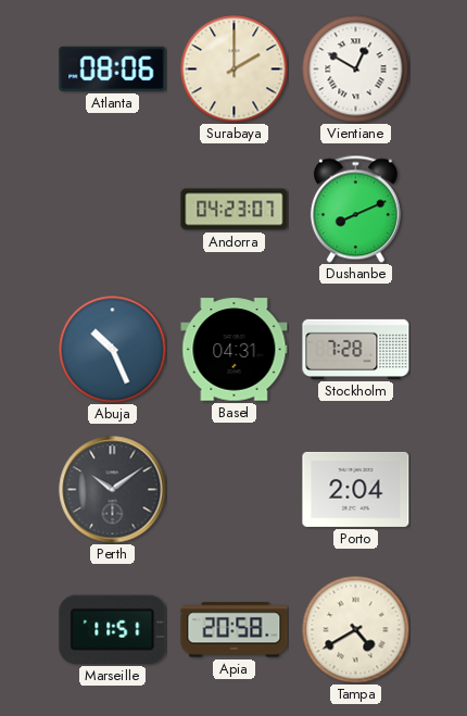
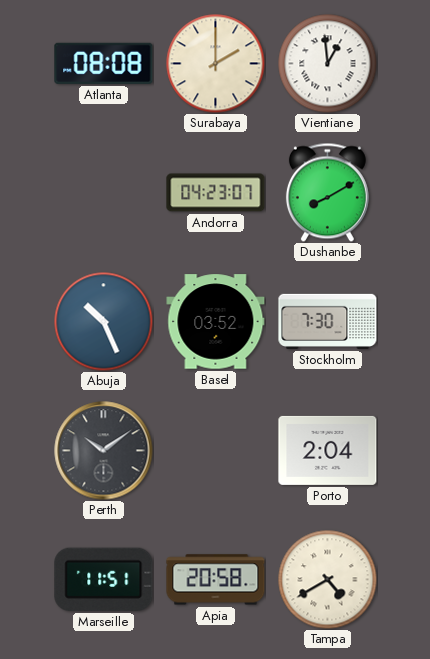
Atlanta: 08:06 -> 08:08
Vientiane: 12:50 -> 12:59
Dushanbe: 8:11 -> 8:10
Basel: 04:31 -> 03:52
Stockholm: 7:28 -> 7:30
